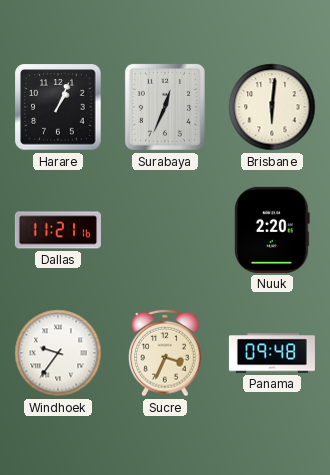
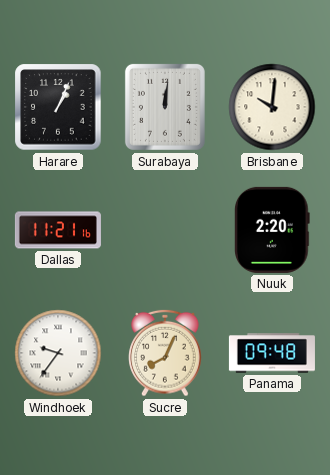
Surabaya: 12:34 -> 12:01
Brisbane: 6:01 -> 10:01
Sucre: 3:34 -> 8:04
